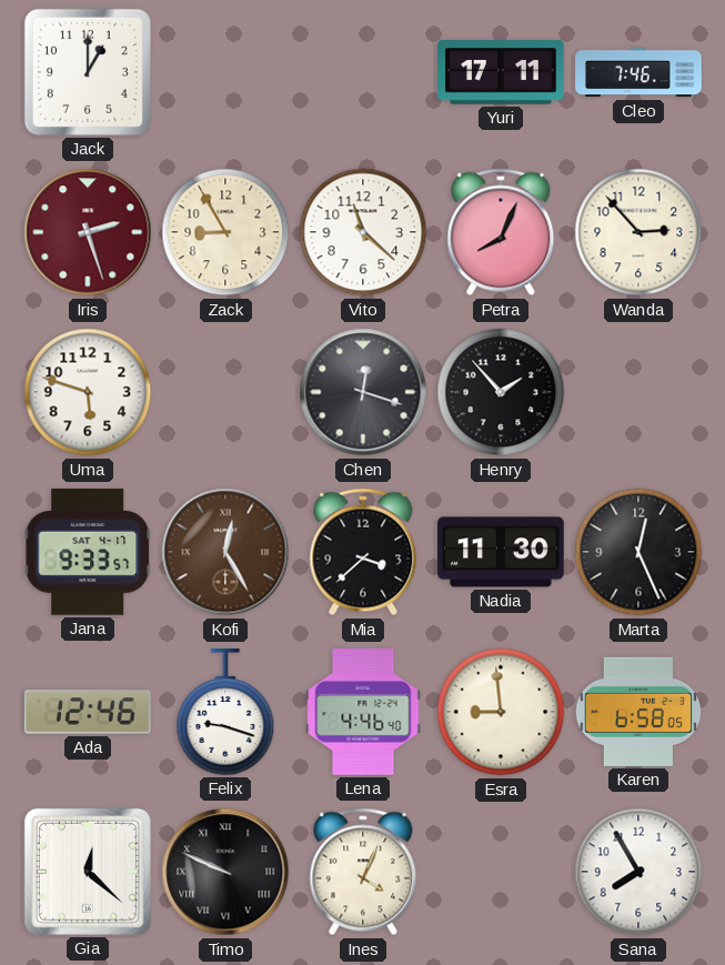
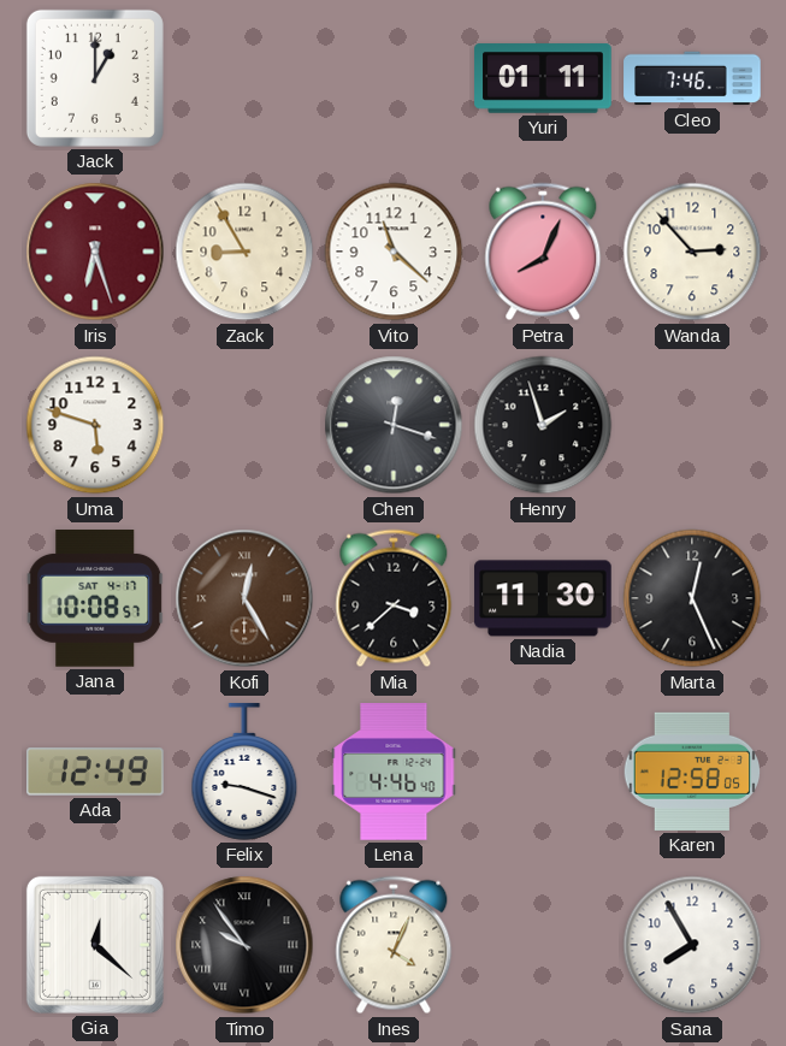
Yuri: 17:11 -> 01:11
Iris: 2:27 -> 6:27
Henry: 1:53 -> 1:57
Jana: 9:33 -> 10:08
Ada: 12:46 -> 12:49
Esra: 8:59 -> none
Karen: 6:58 -> 12:58
Timo: 9:49 -> 9:54
